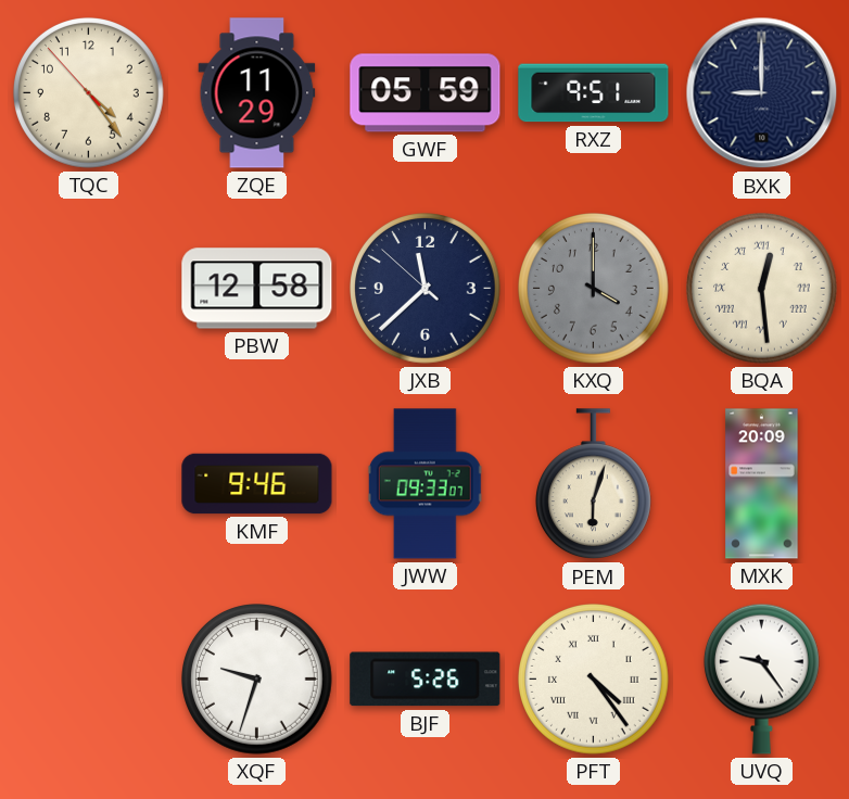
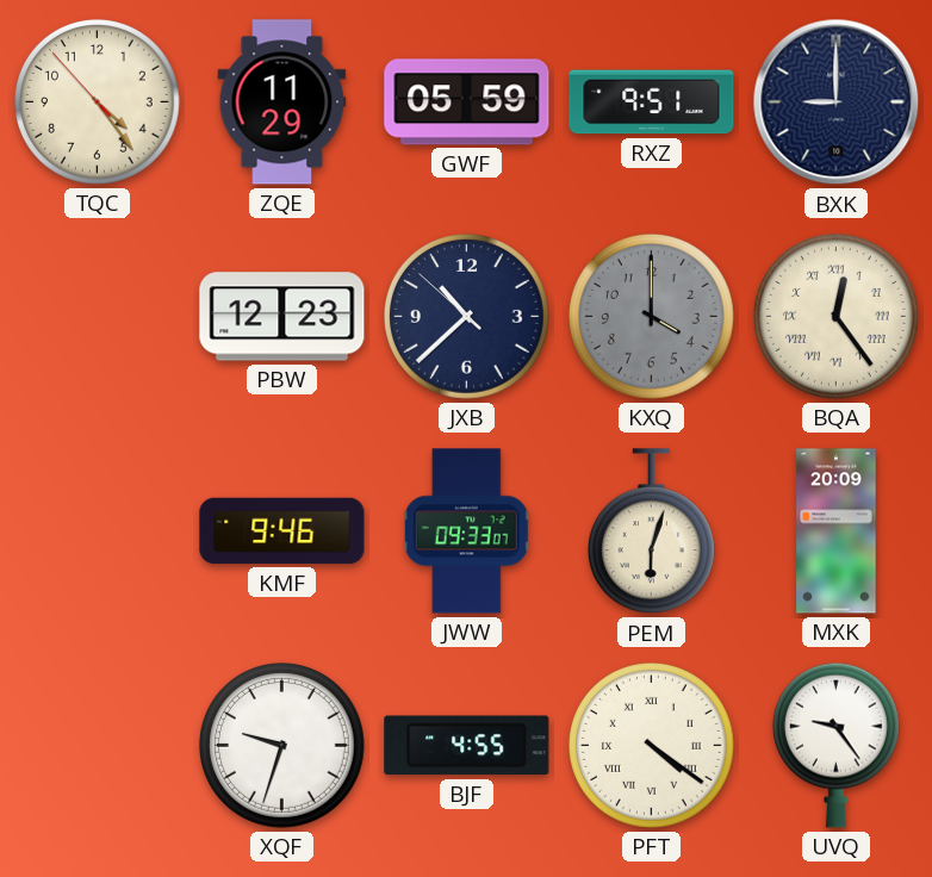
PBW: 12:58 -> 12:23
JXB: 11:37 -> 10:37
BQA: 12:29 -> 12:24
BJF: 5:26 -> 4:55
PFT: 4:24 -> 4:21
